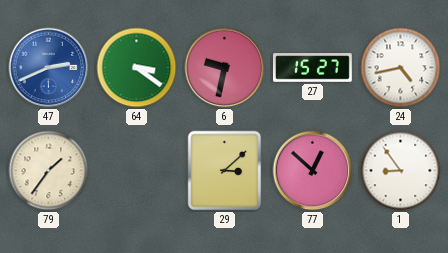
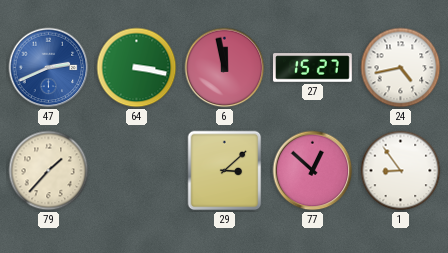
64: 3:21 -> 3:17
6: 9:32 -> 11:58
79: 1:36 -> 1:37
